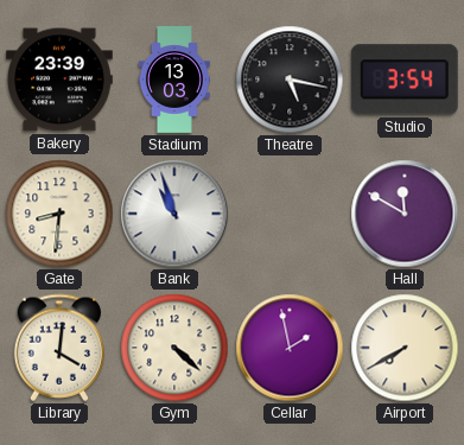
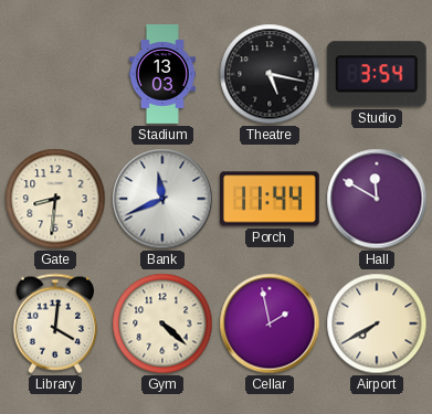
Bakery: 23:39 -> none
Bank: 10:57 -> 11:41
Porch: none -> 11:44
